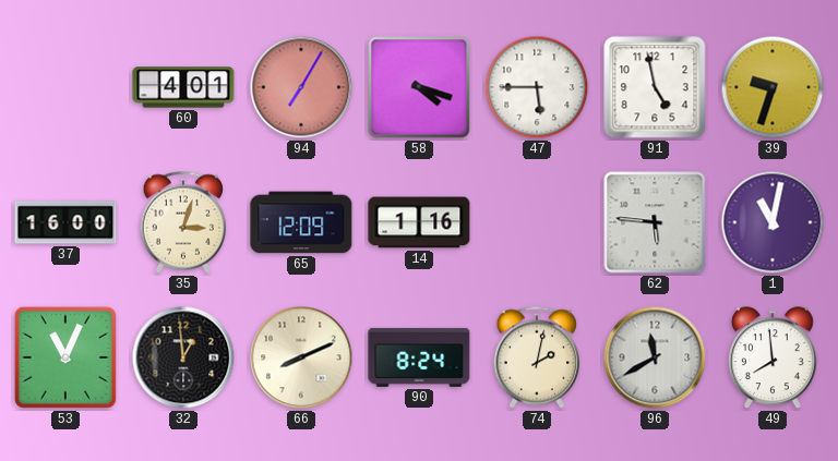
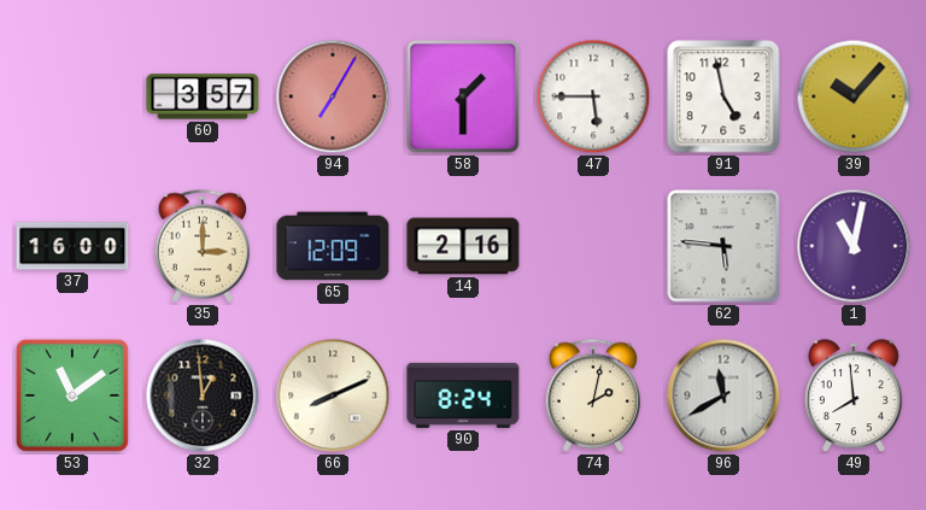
60: 4:01 -> 3:57
58: 4:18 -> 1:30
39: 9:33 -> 10:07
35: 3:03 -> 3:00
14: 1:16 -> 2:16
53: 11:04 -> 11:09
